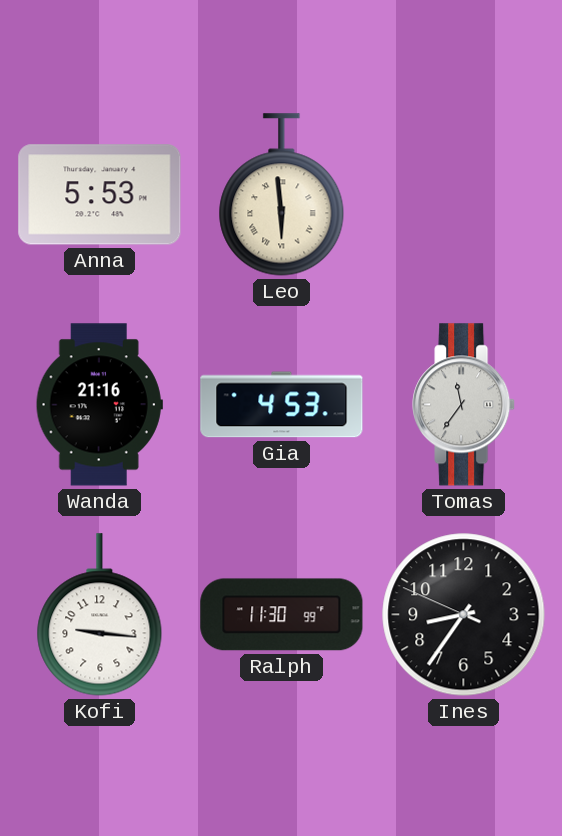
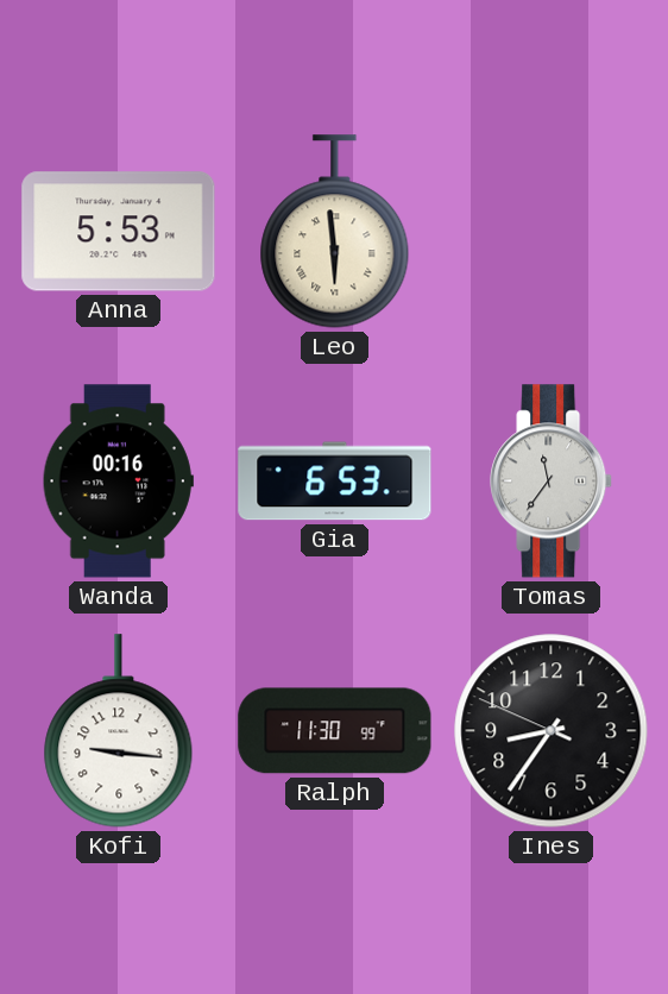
Wanda: 21:16 -> 00:16
Gia: 4:53 -> 6:53
